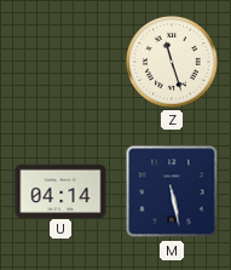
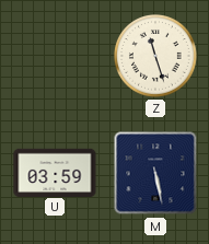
U: 04:14 -> 03:59
